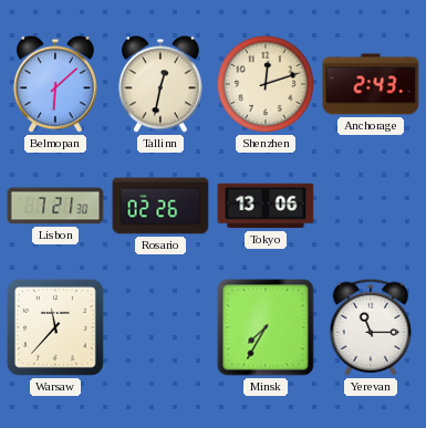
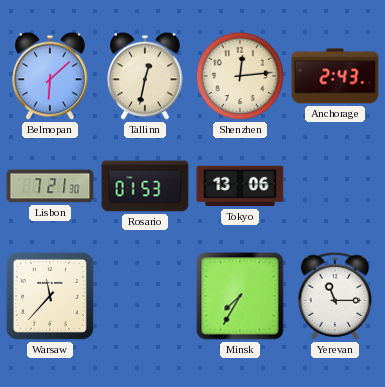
Shenzhen: 12:12 -> 12:14
Rosario: 02:26 -> 01:53
